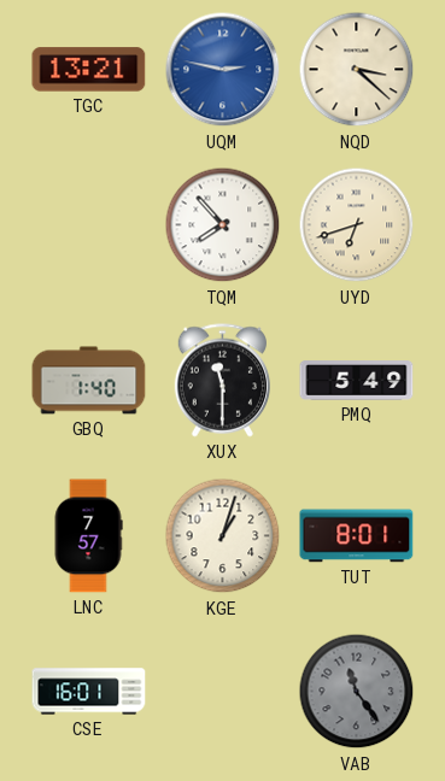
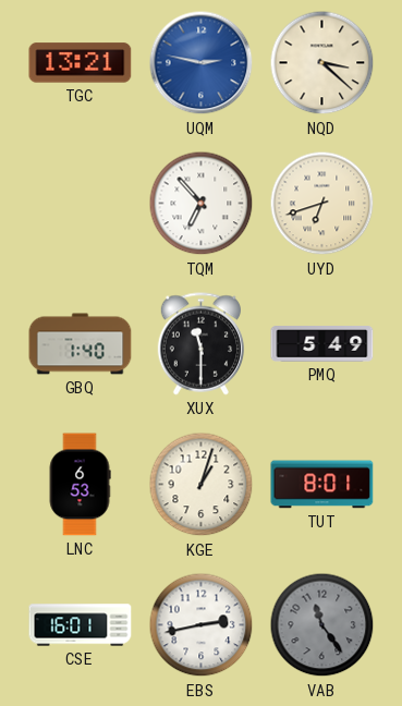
TQM: 7:53 -> 6:53
LNC: 7:57 -> 6:53
EBS: none -> 2:43
